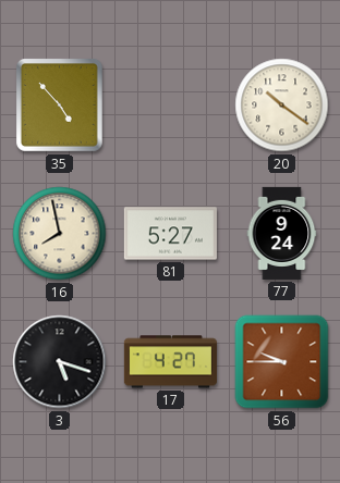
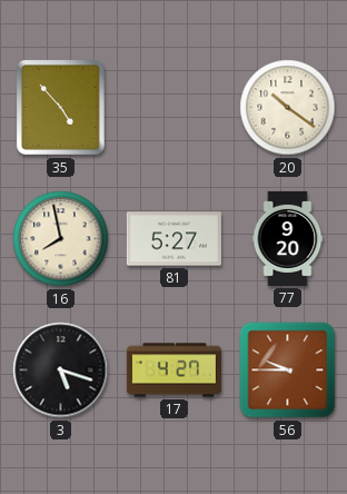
77: 9:24 -> 9:20
